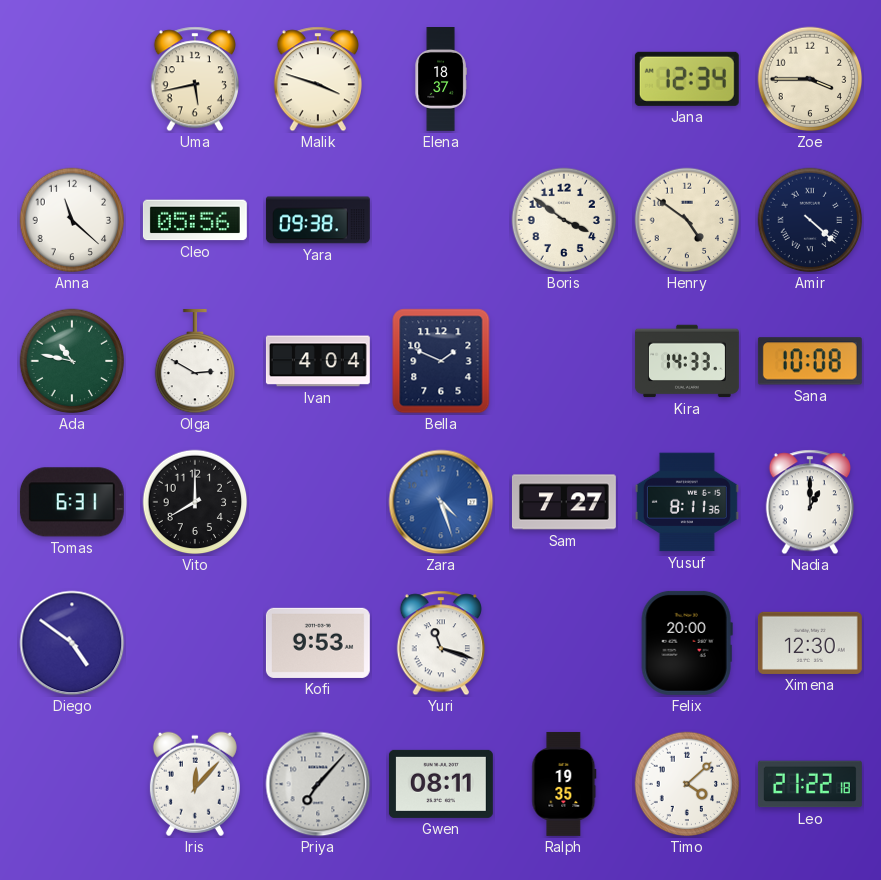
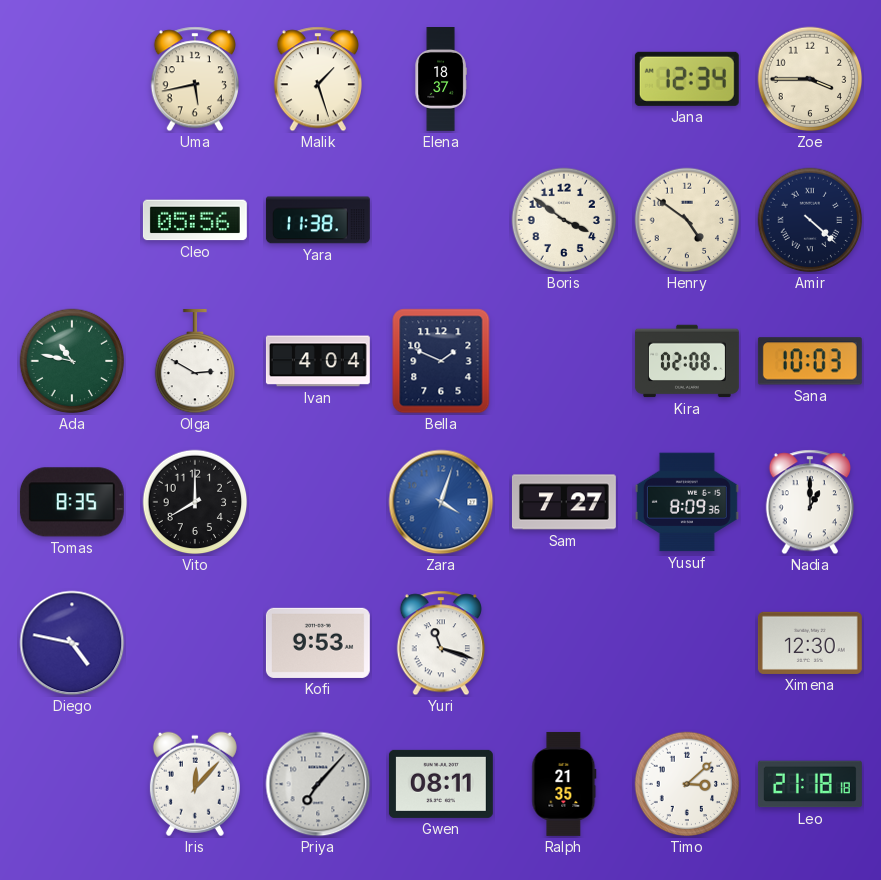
Malik: 3:48 -> 1:27
Anna: 11:22 -> none
Yara: 09:38 -> 11:38
Kira: 14:33 -> 02:08
Sana: 10:08 -> 10:03
Tomas: 6:31 -> 8:35
Zara: 4:27 -> 4:03
Yusuf: 8:11 -> 8:09
Diego: 4:51 -> 4:47
Felix: 20:00 -> none
Ralph: 19:35 -> 21:35
Timo: 4:08 -> 3:08
Leo: 21:22 -> 21:18
